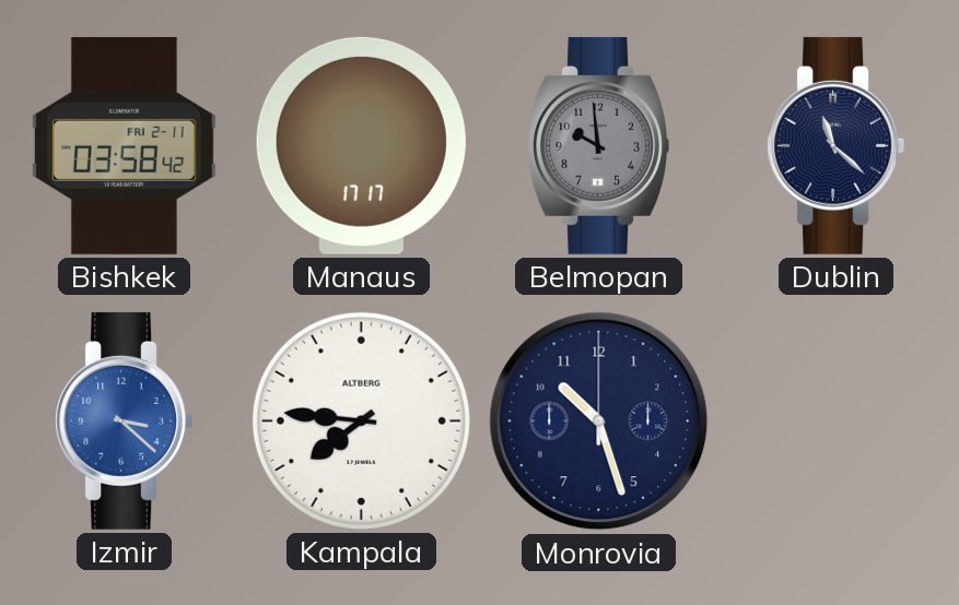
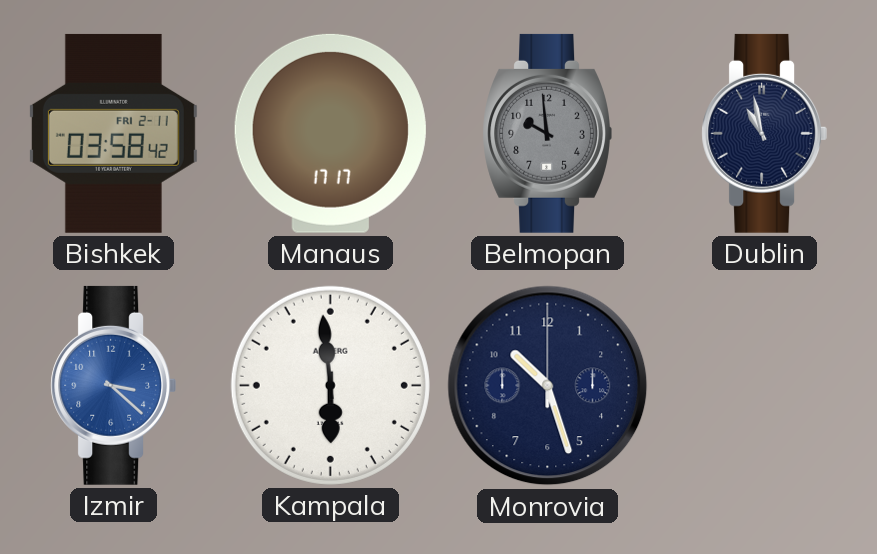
Dublin: 11:22 -> 10:58
Kampala: 7:46 -> 5:59
